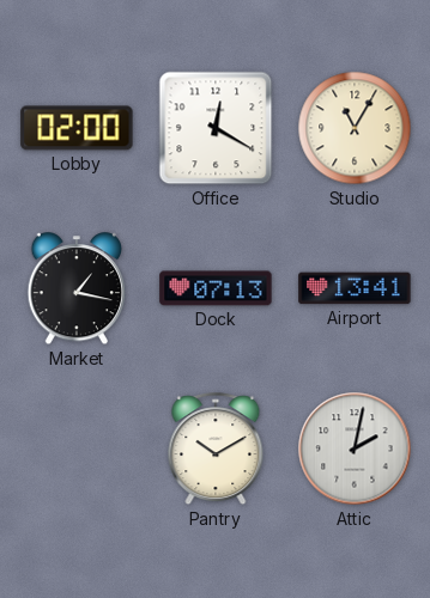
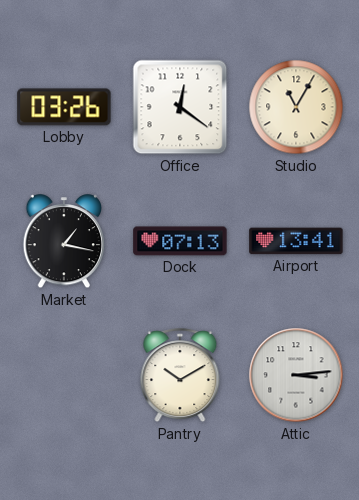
Lobby: 02:00 -> 03:26
Office: 12:20 -> 12:21
Attic: 2:02 -> 3:14
